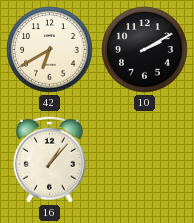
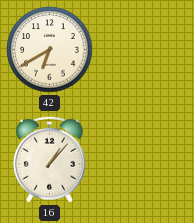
10: 2:10 -> none
